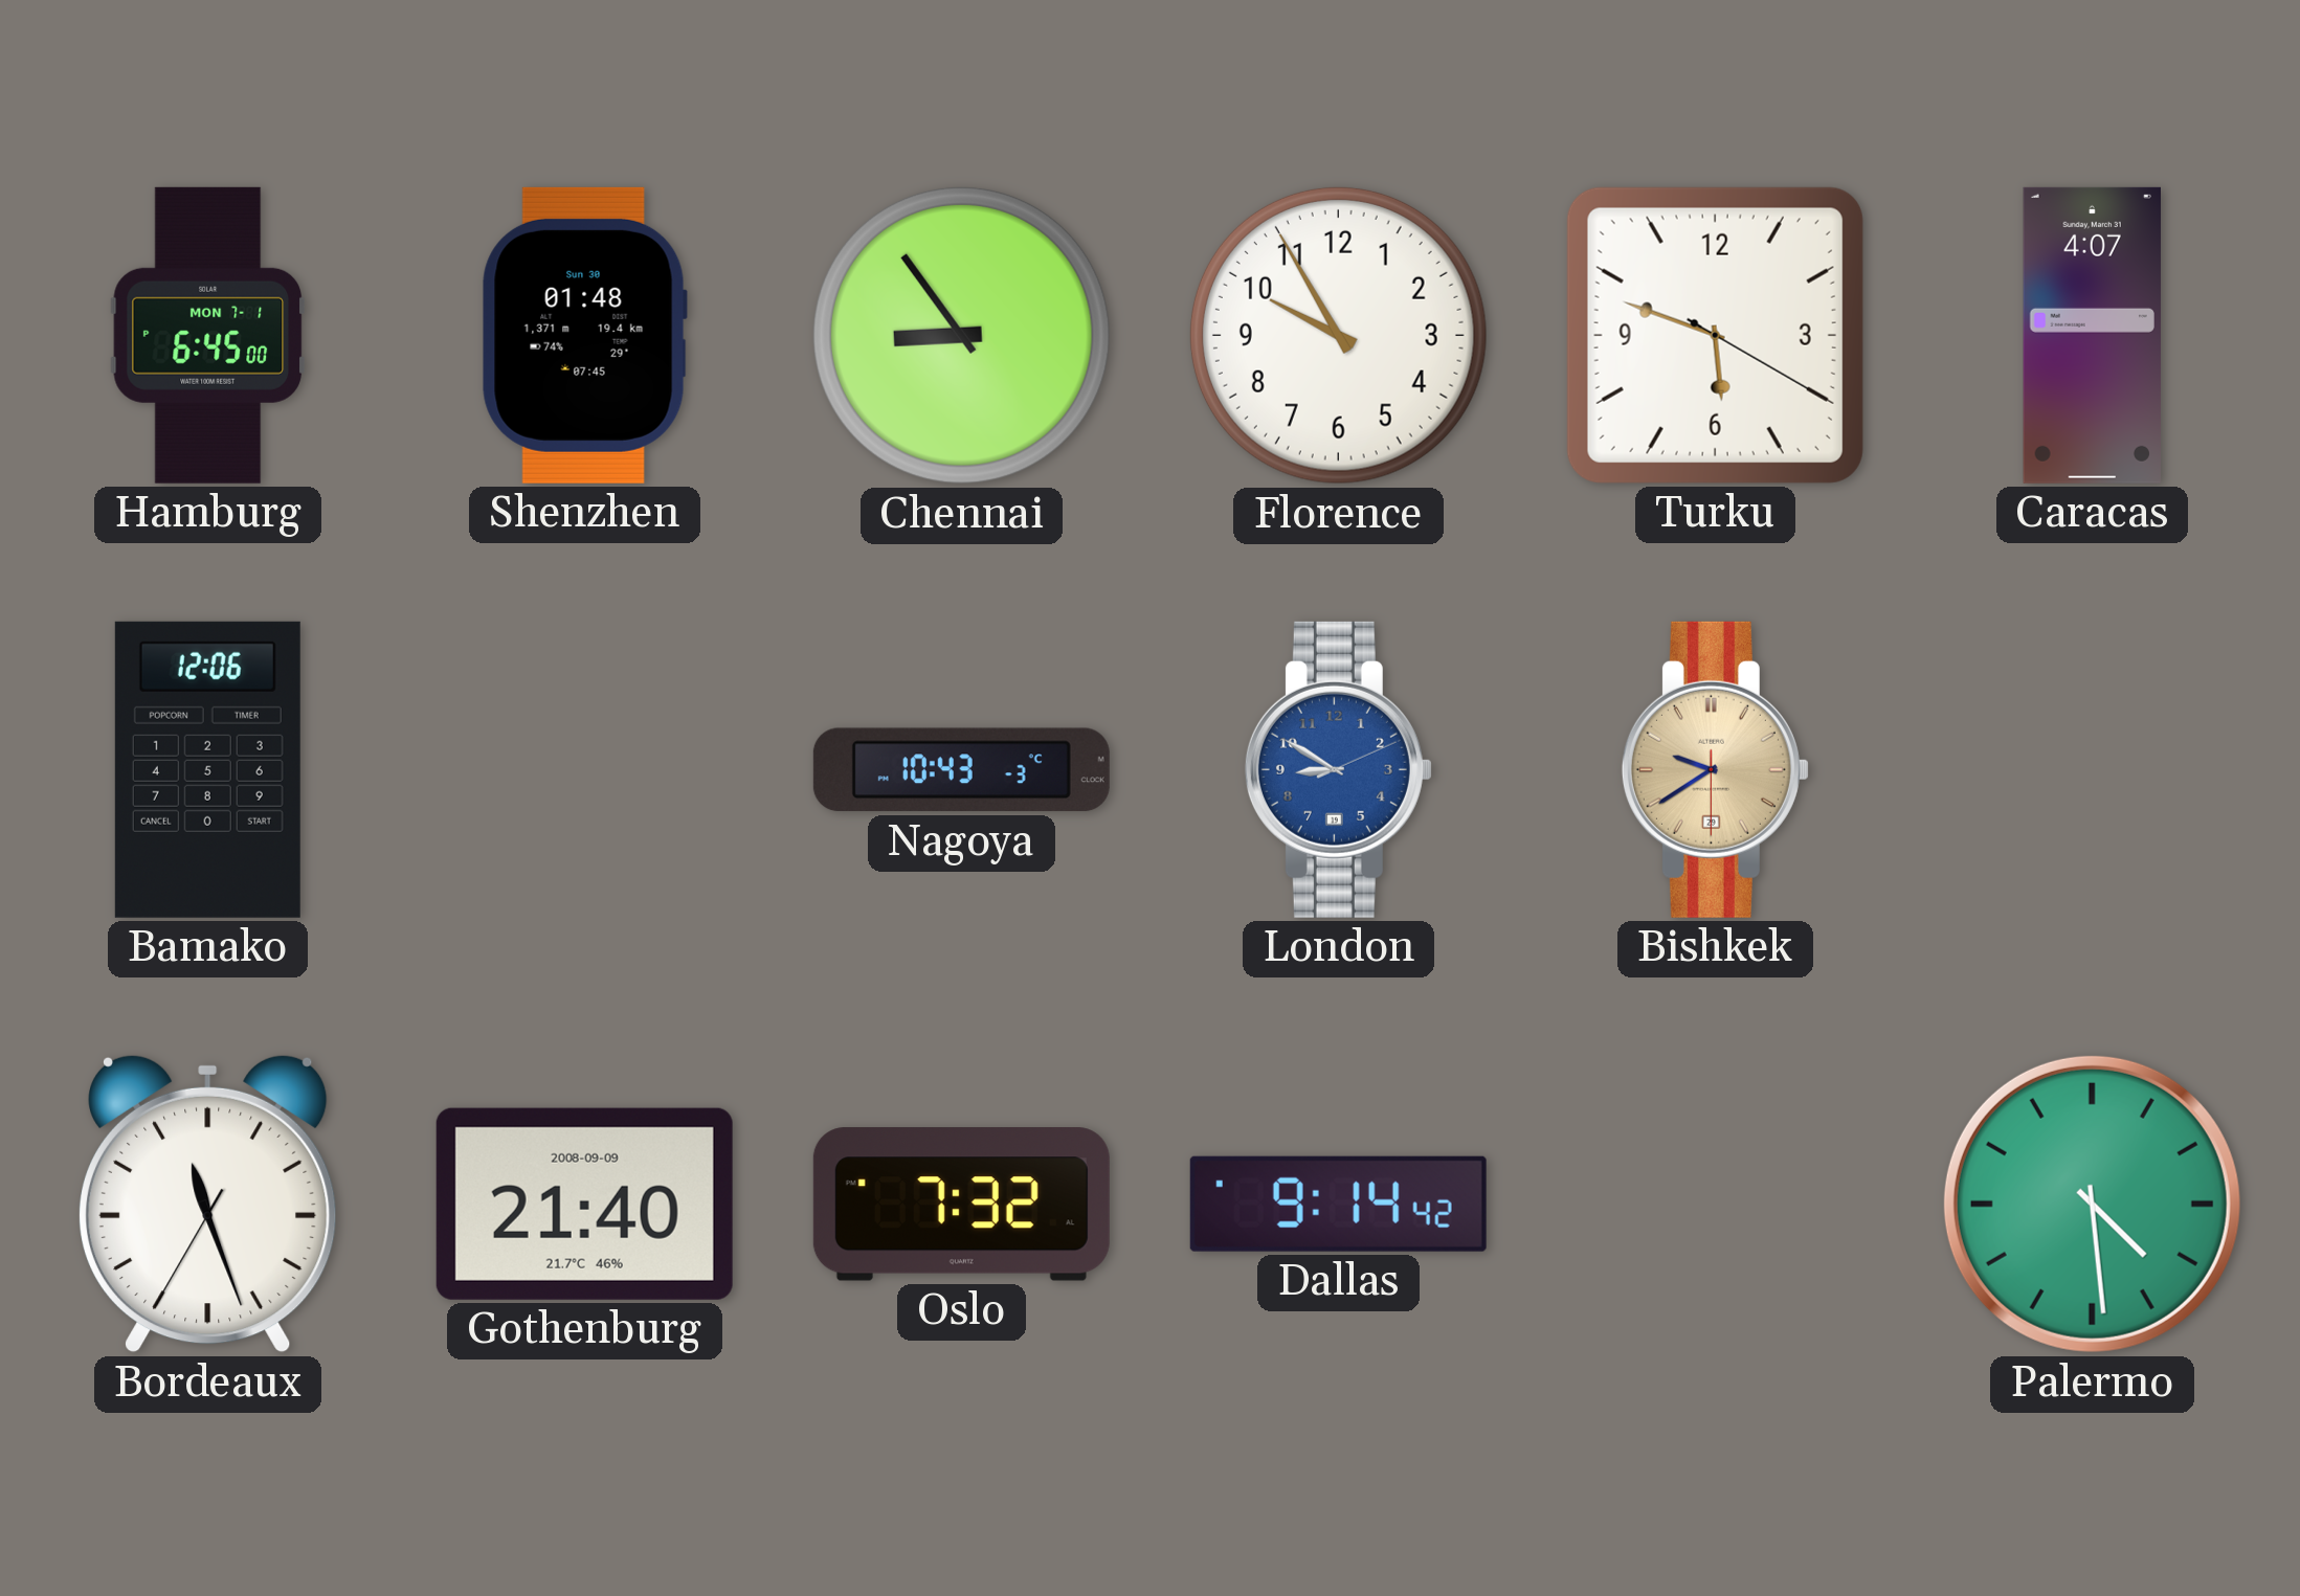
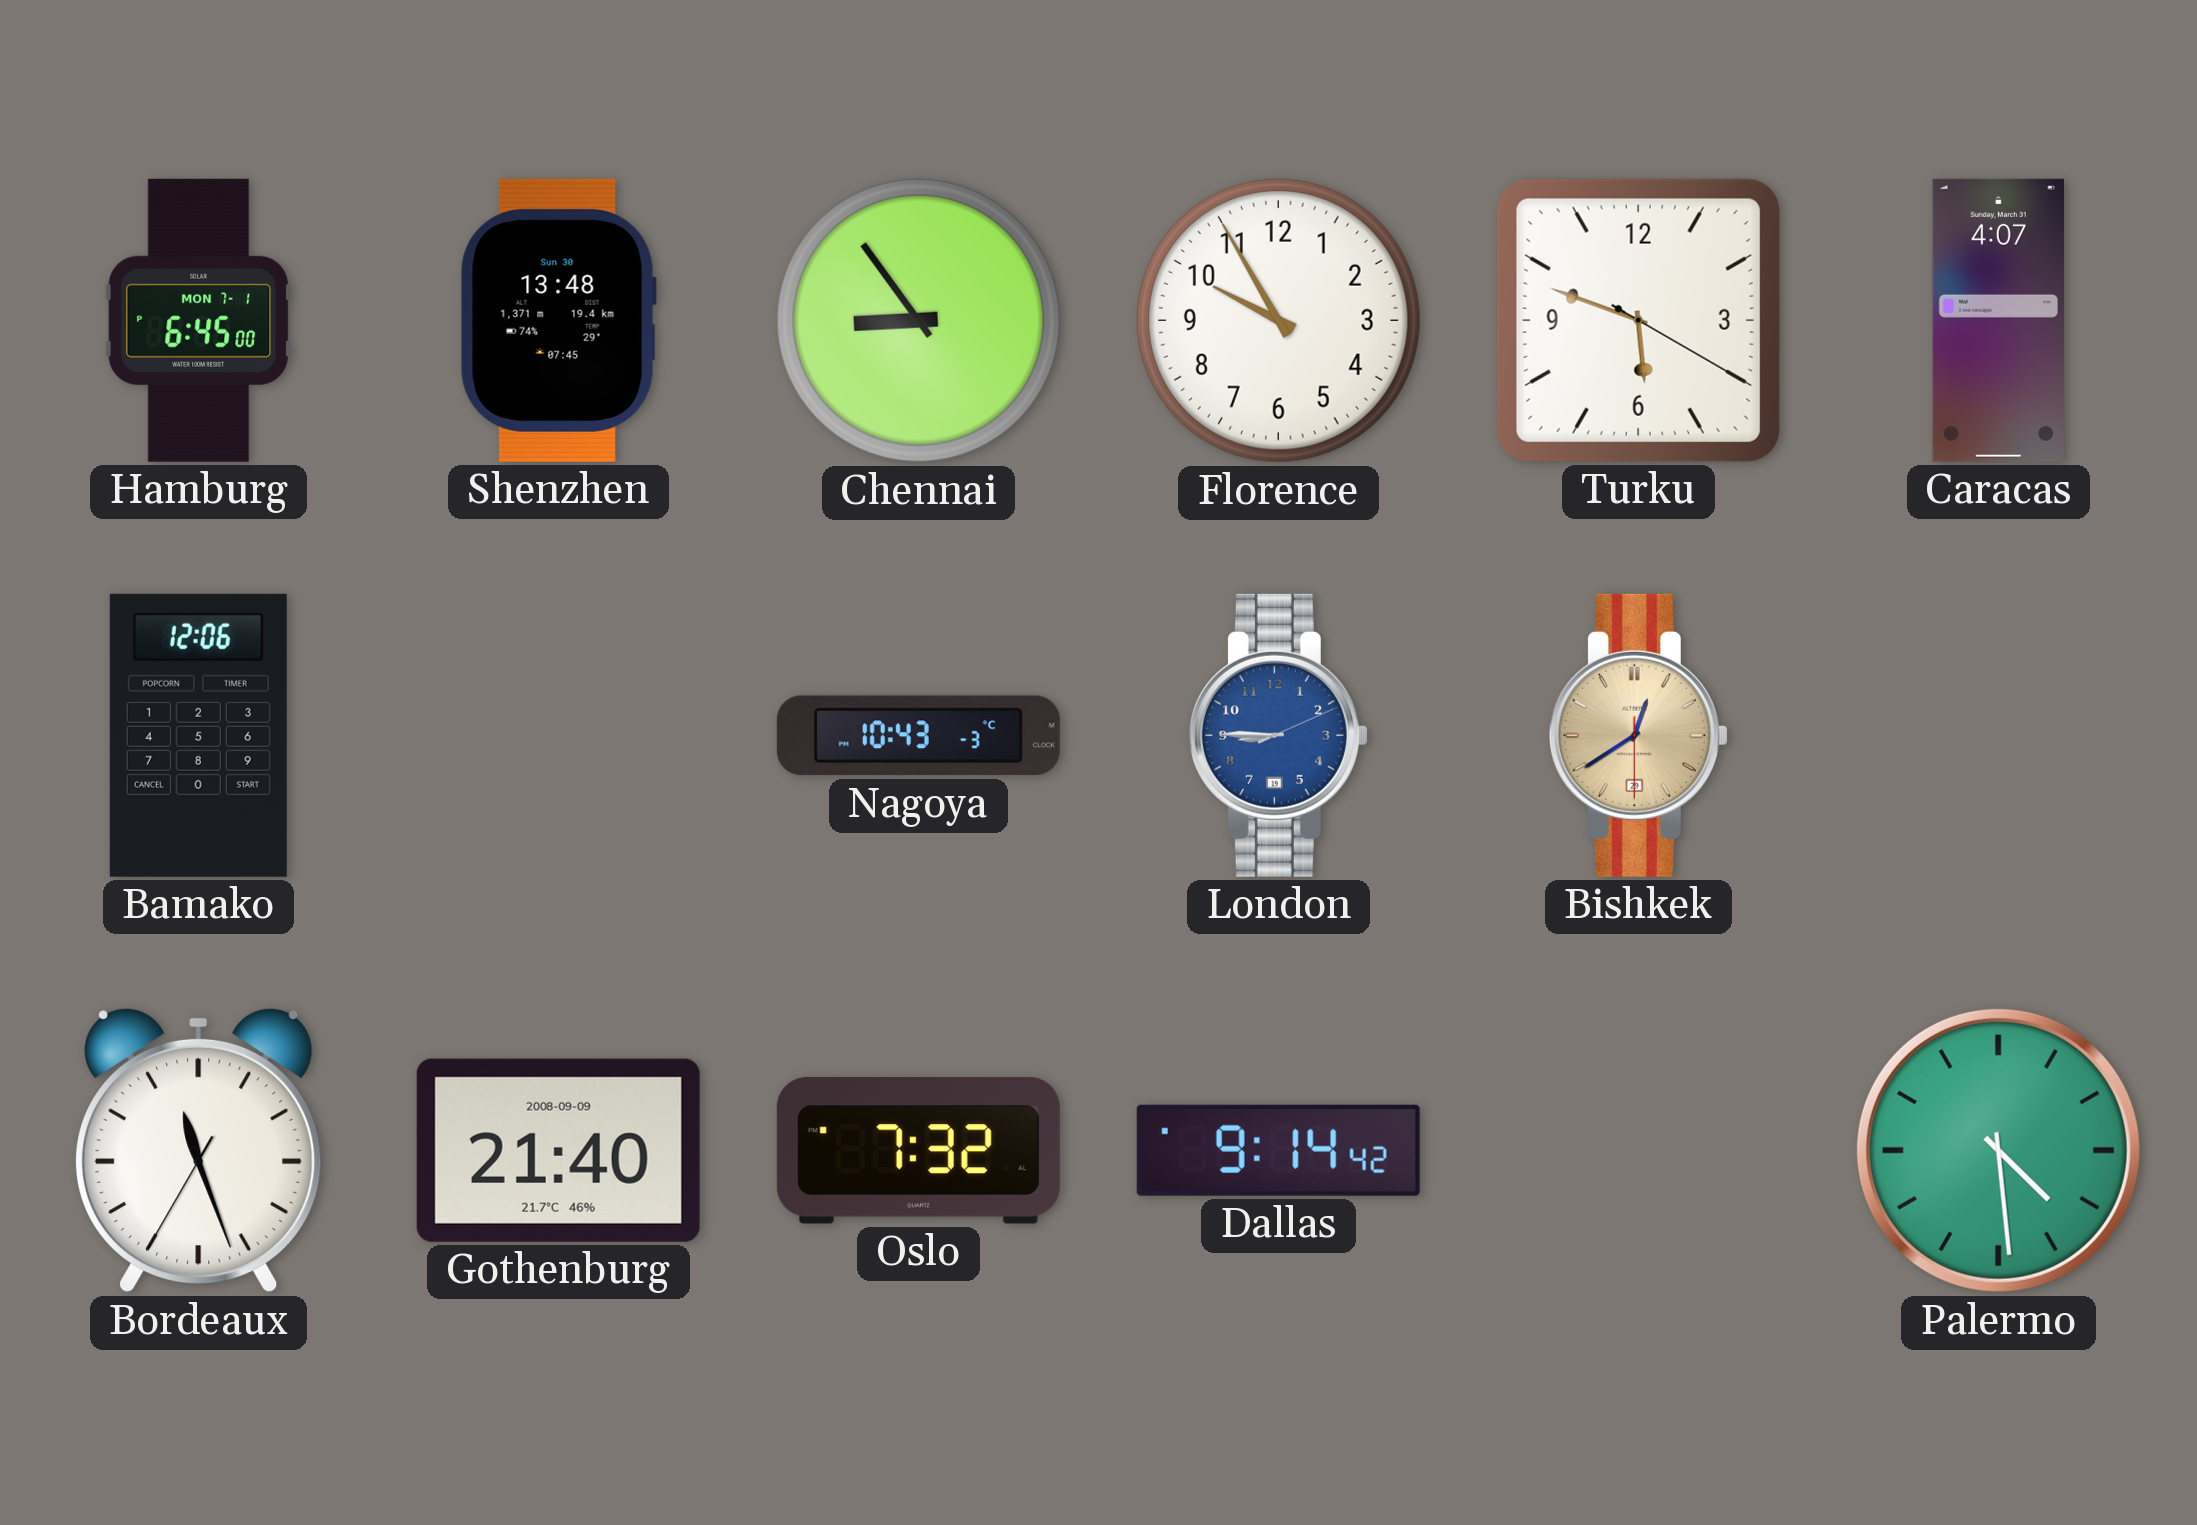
Shenzhen: 01:48 -> 13:48
London: 8:50 -> 8:45
Bishkek: 9:39 -> 12:39
